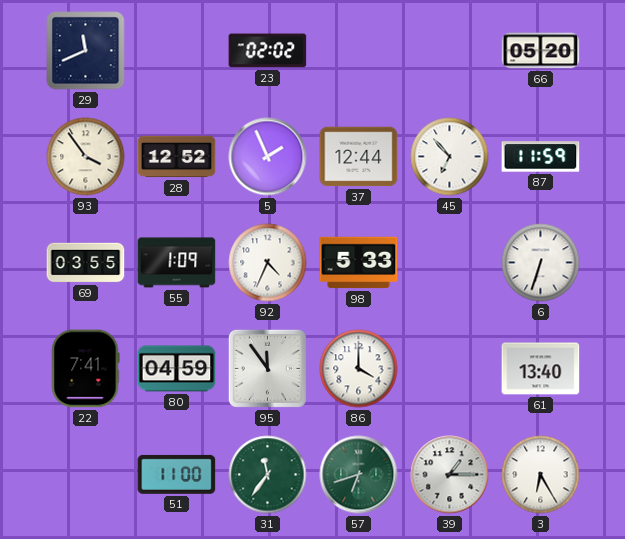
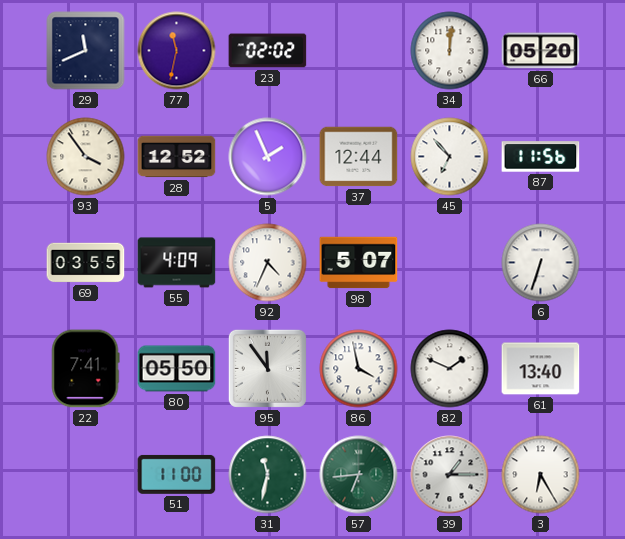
77: none -> 11:32
34: none -> 12:01
87: 11:59 -> 11:56
55: 1:09 -> 4:09
98: 5:33 -> 5:07
80: 04:59 -> 05:50
86: 4:00 -> 3:58
82: none -> 1:49
31: 11:36 -> 11:32
57: 6:42 -> 6:44
